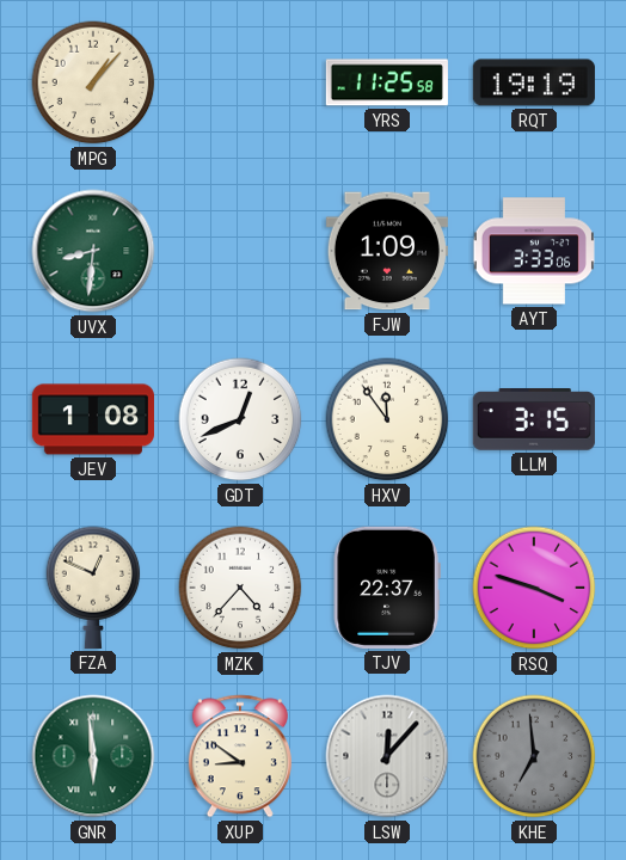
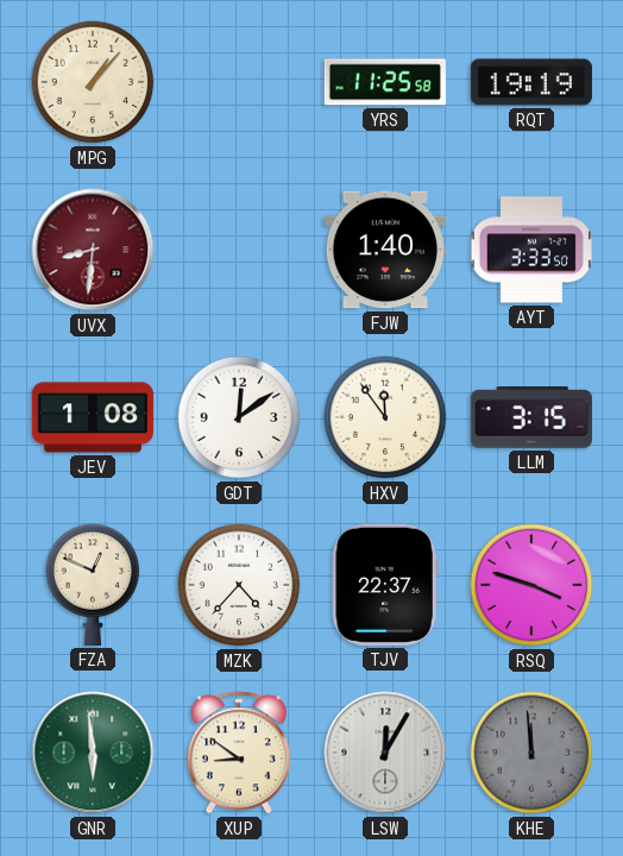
UVX dial: green -> burgundy
FJW: 1:09 -> 1:40
AYT: 3:33:06 -> 3:33:50
GDT: 12:41 -> 12:09
LSW: 12:07 -> 12:05
KHE: 6:59 -> 11:59
